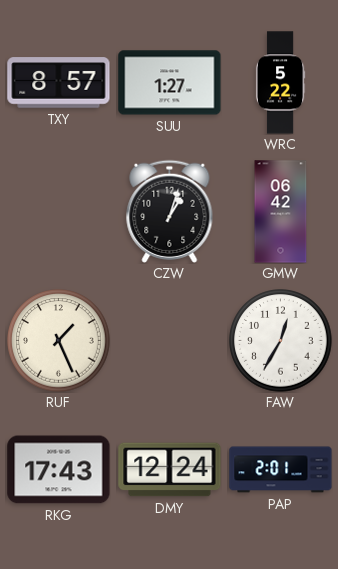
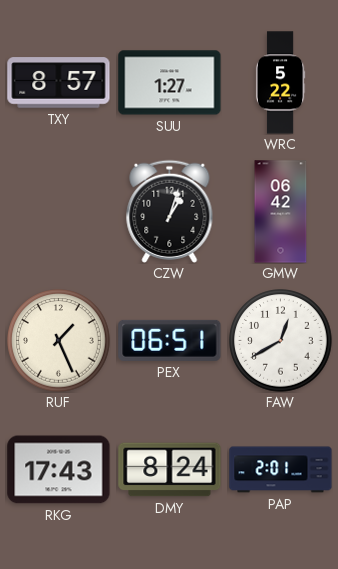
PEX: none -> 06:51
FAW: 12:35 -> 12:40
DMY: 12:24 -> 8:24
